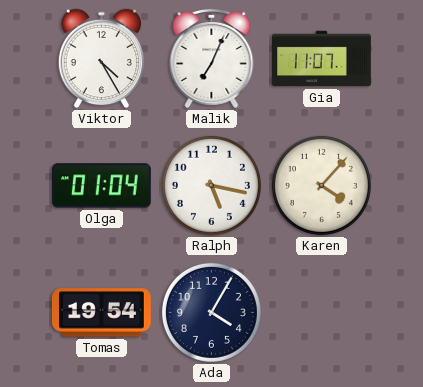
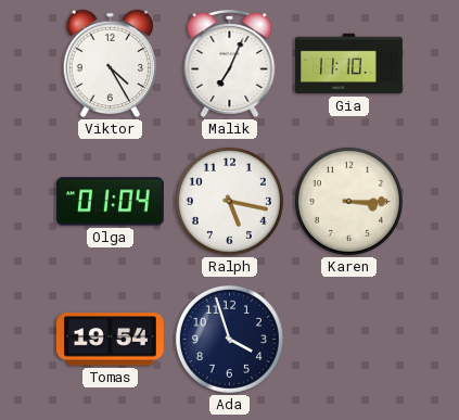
Gia: 11:07 -> 11:10
Karen: 4:07 -> 3:15
Ada: 4:05 -> 3:57
